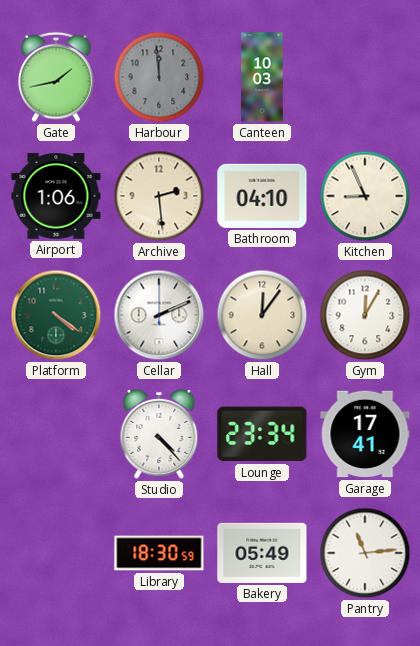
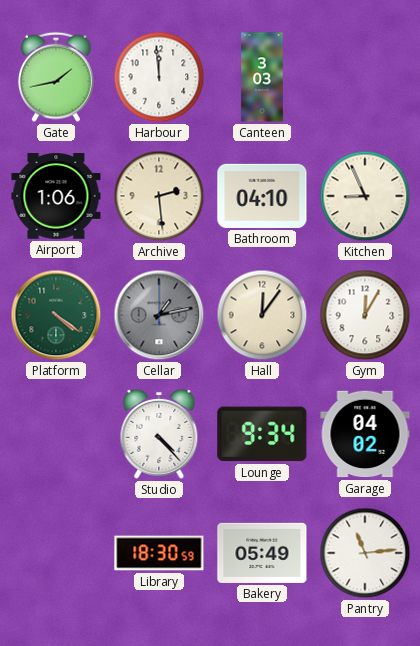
Harbour dial: grey -> white
Canteen: 10:03 -> 3:03
Cellar: 2:11 -> 1:13
Cellar dial: white -> grey
Lounge: 23:34 -> 9:34
Garage: 17:41 -> 04:02
